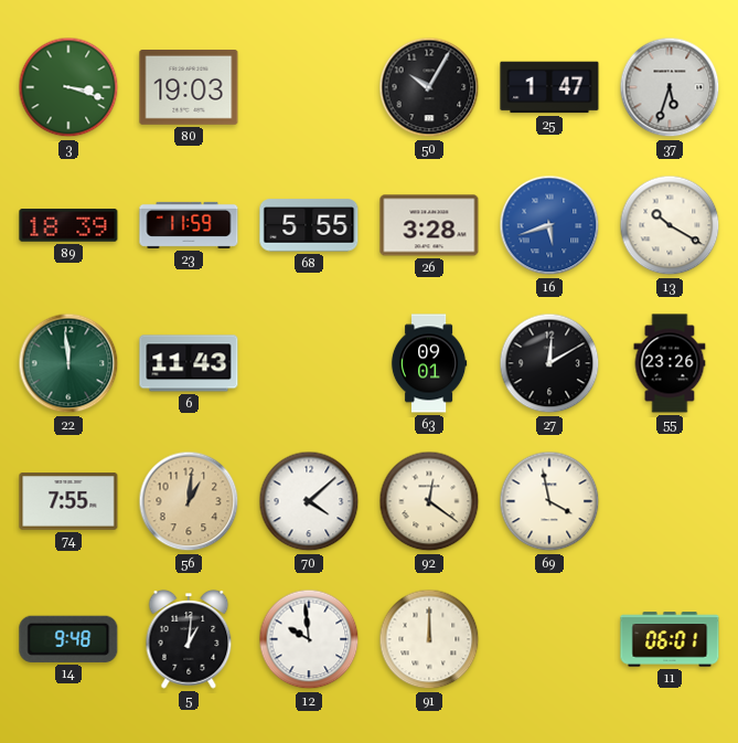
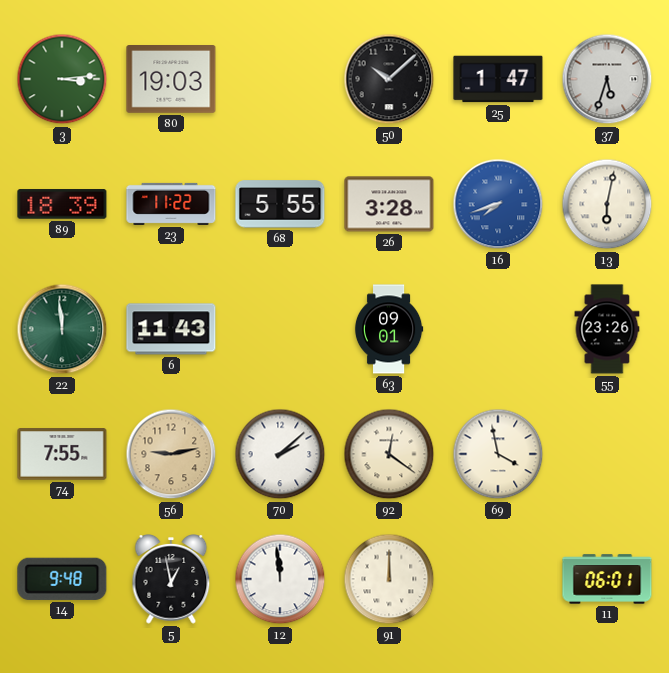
3: 3:18 -> 3:14
50: 10:05 -> 10:08
23: 11:59 -> 11:22
16: 5:42 -> 7:42
13: 10:20 -> 6:02
27: 12:10 -> none
56: 1:01 -> 9:13
70: 4:08 -> 2:08
5: 1:01 -> 12:58
12: 9:59 -> 11:59
